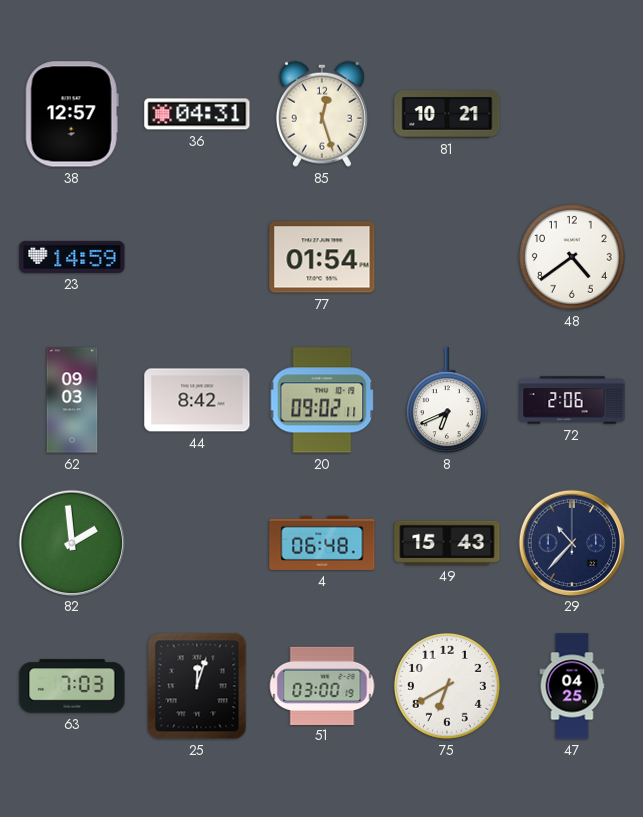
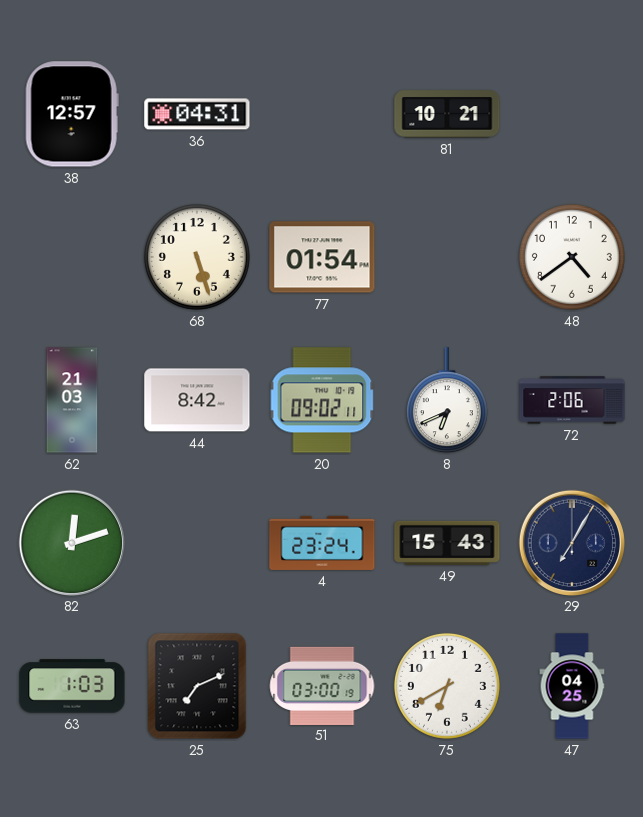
85: 12:27 -> none
23: 14:59 -> none
68: none -> 5:27
62: 09:03 -> 21:03
82: 1:59 -> 12:12
4: 06:48 -> 23:24
29: 10:37 -> 7:05
63: 7:03 -> 1:03
25: 12:03 -> 7:11
